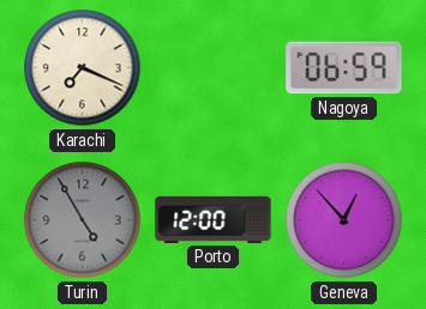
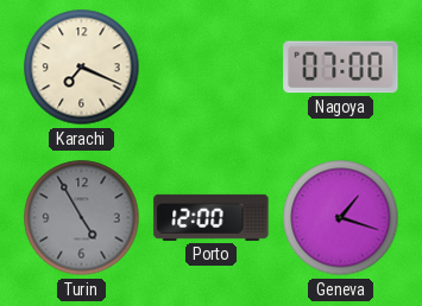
Nagoya: 06:59 -> 07:00
Geneva: 12:53 -> 1:18
